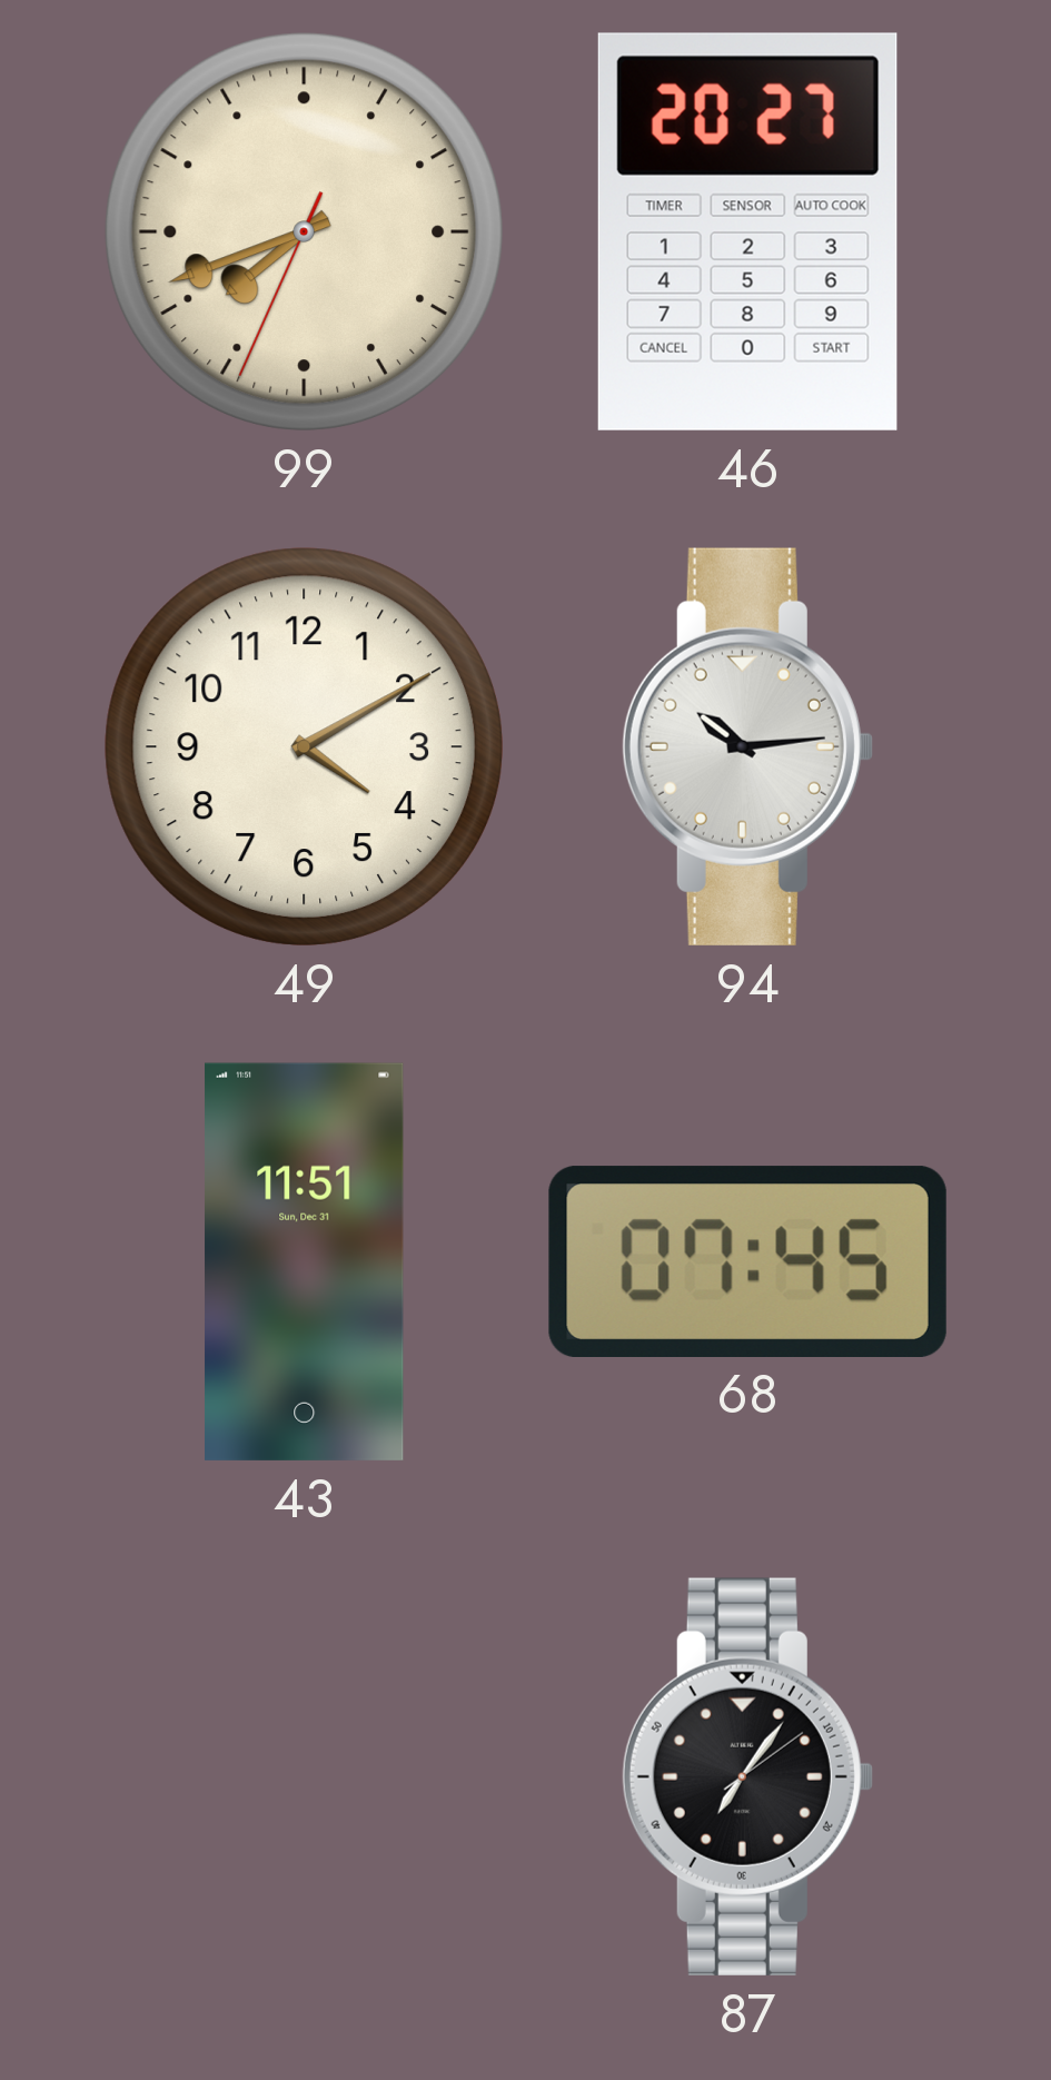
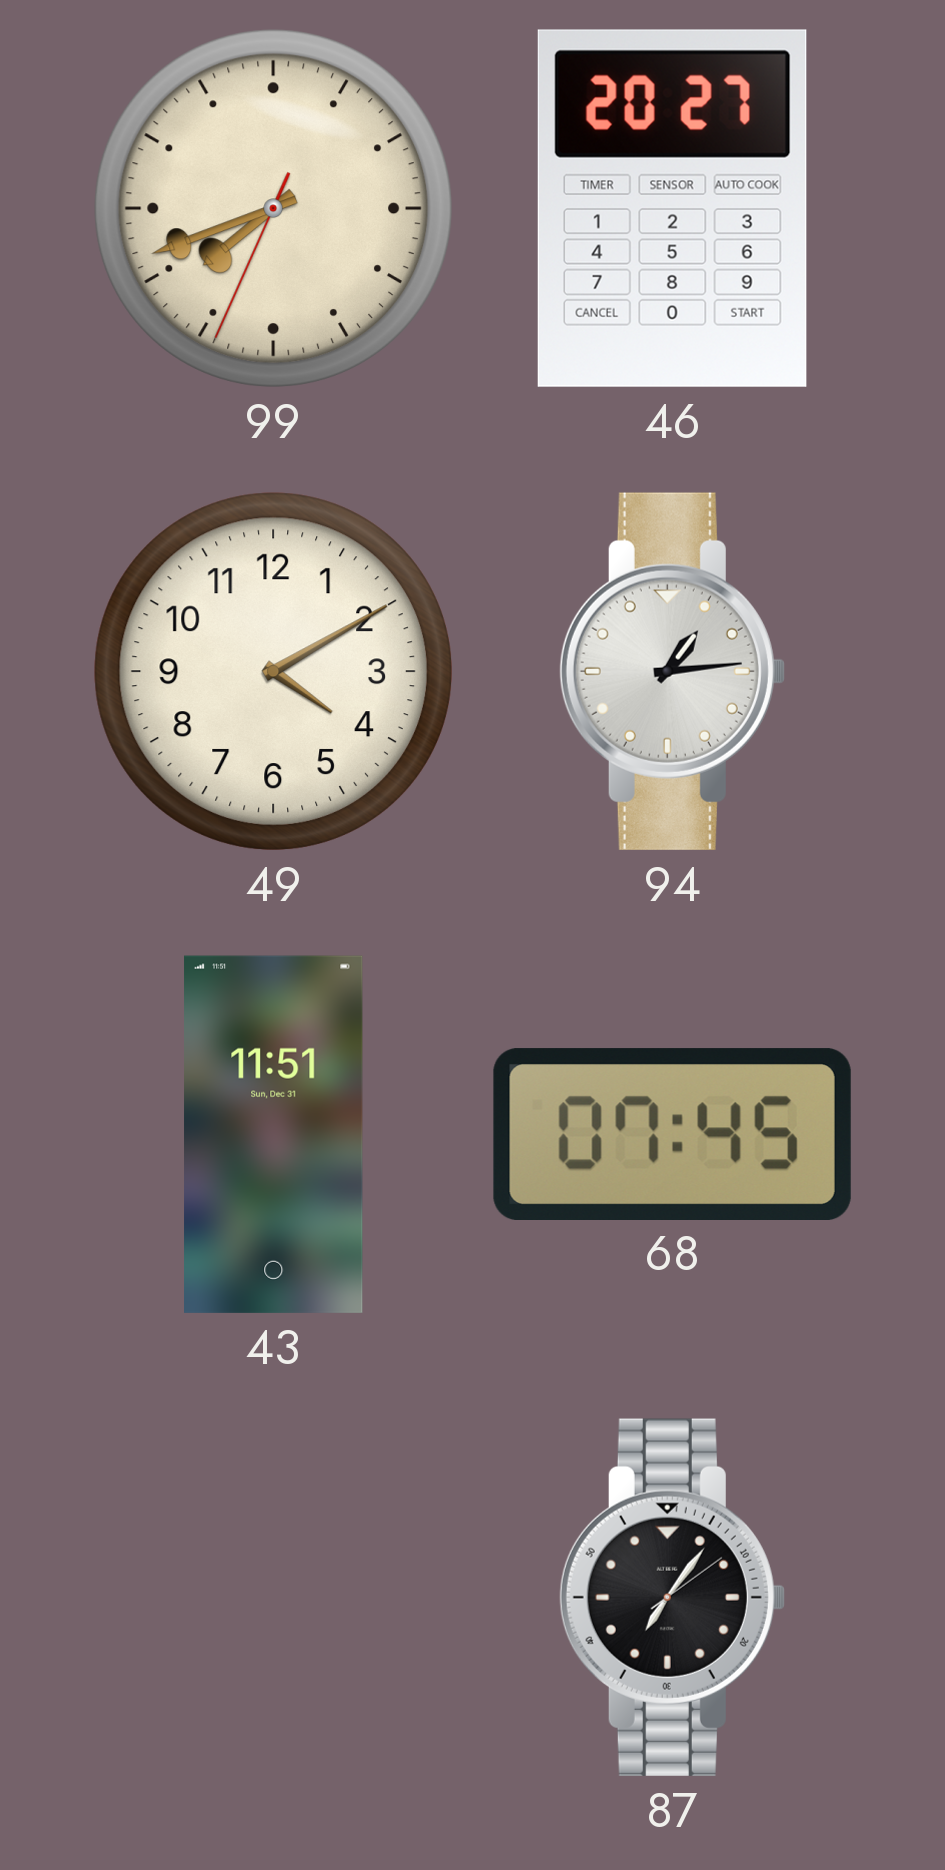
94: 10:14 -> 1:14
